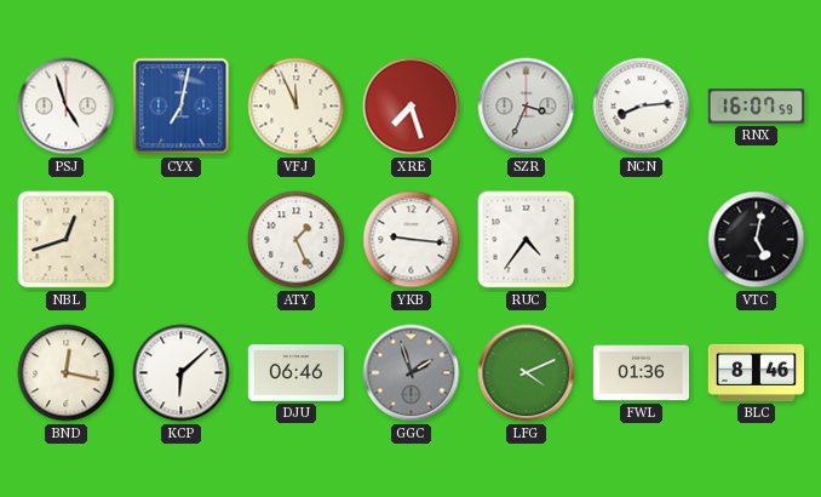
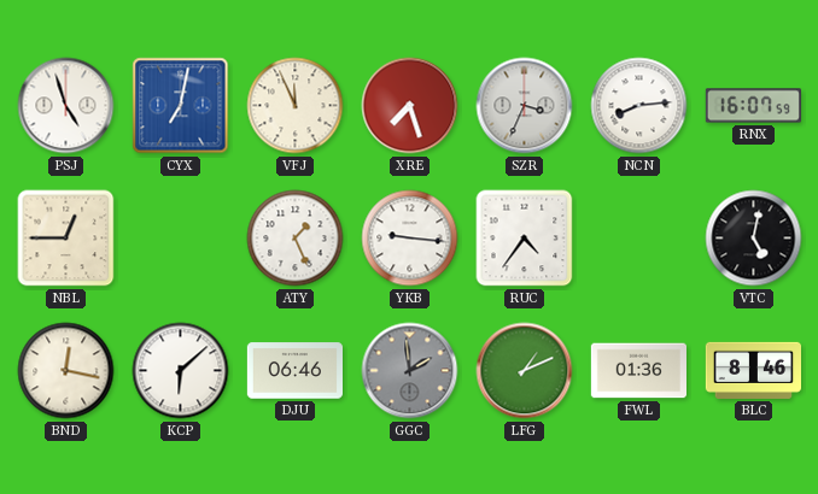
NBL: 12:42 -> 12:45
GGC: 1:57 -> 1:59
LFG: 4:11 -> 1:11
